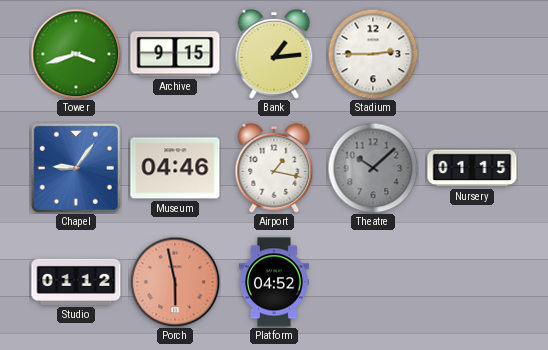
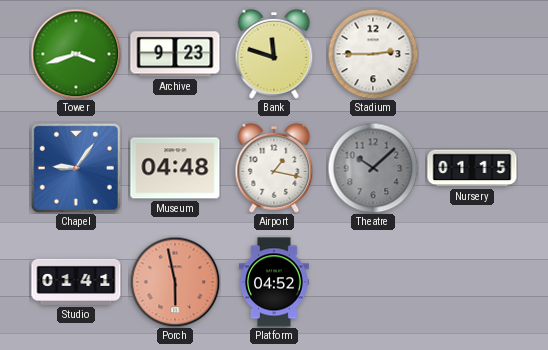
Archive: 9:15 -> 9:23
Bank: 1:14 -> 11:48
Museum: 04:46 -> 04:48
Studio: 01:12 -> 01:41
